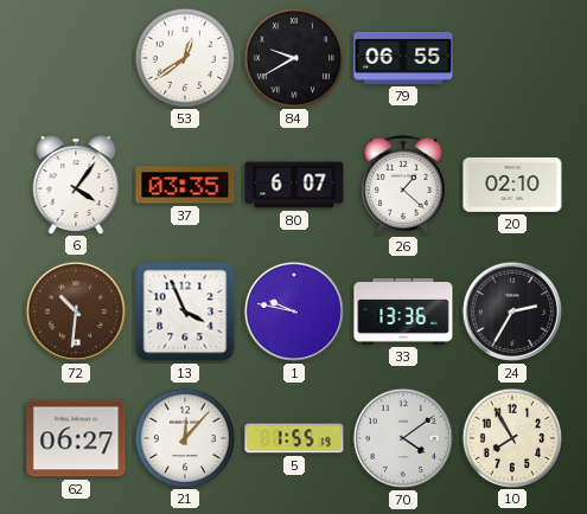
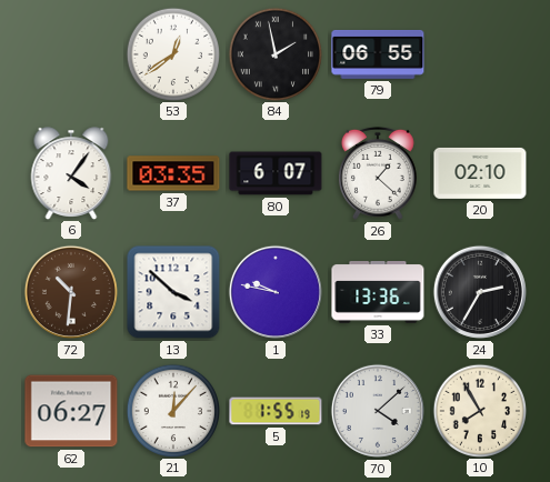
84: 9:40 -> 1:58
13: 3:56 -> 3:52
70: 4:09 -> 4:08
